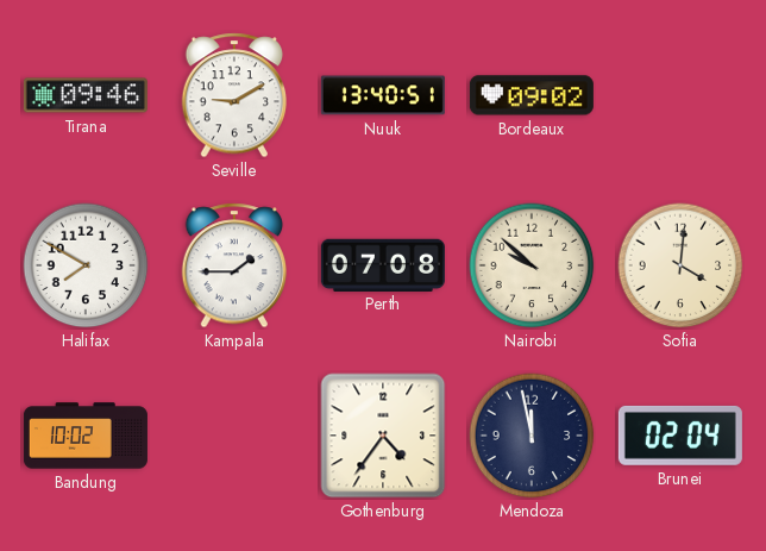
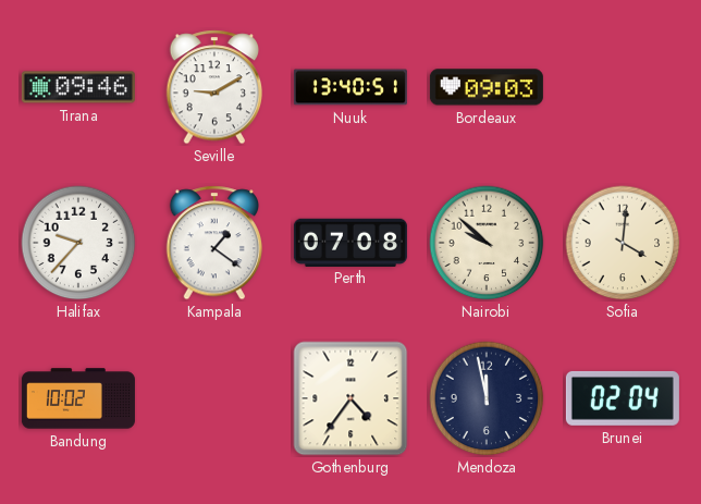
Bordeaux: 09:02 -> 09:03
Halifax: 7:50 -> 9:37
Kampala: 1:45 -> 1:21
